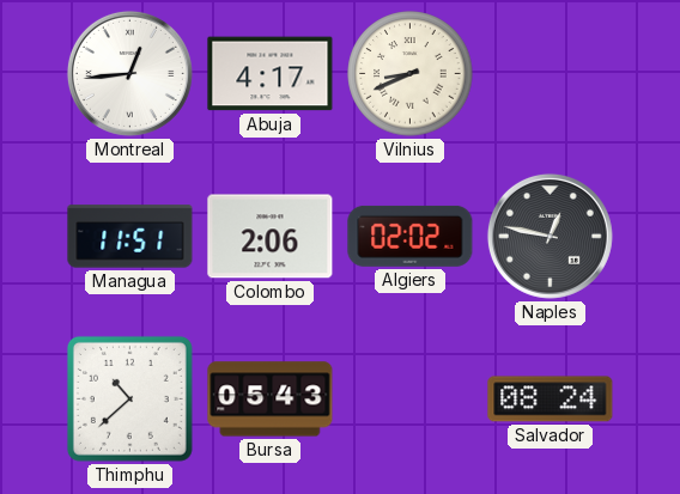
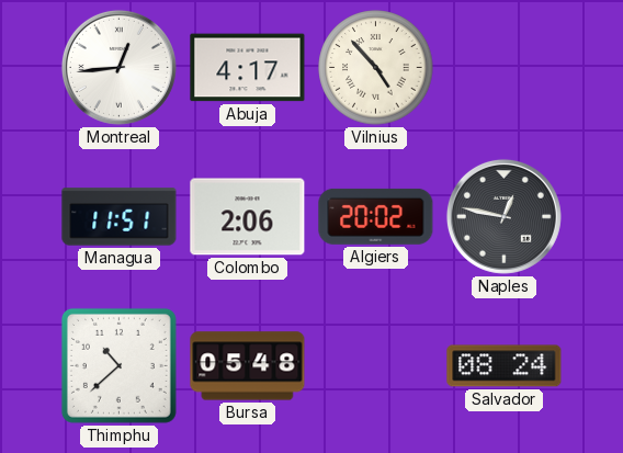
Vilnius: 8:41 -> 4:53
Algiers: 02:02 -> 20:02
Bursa: 05:43 -> 05:48
